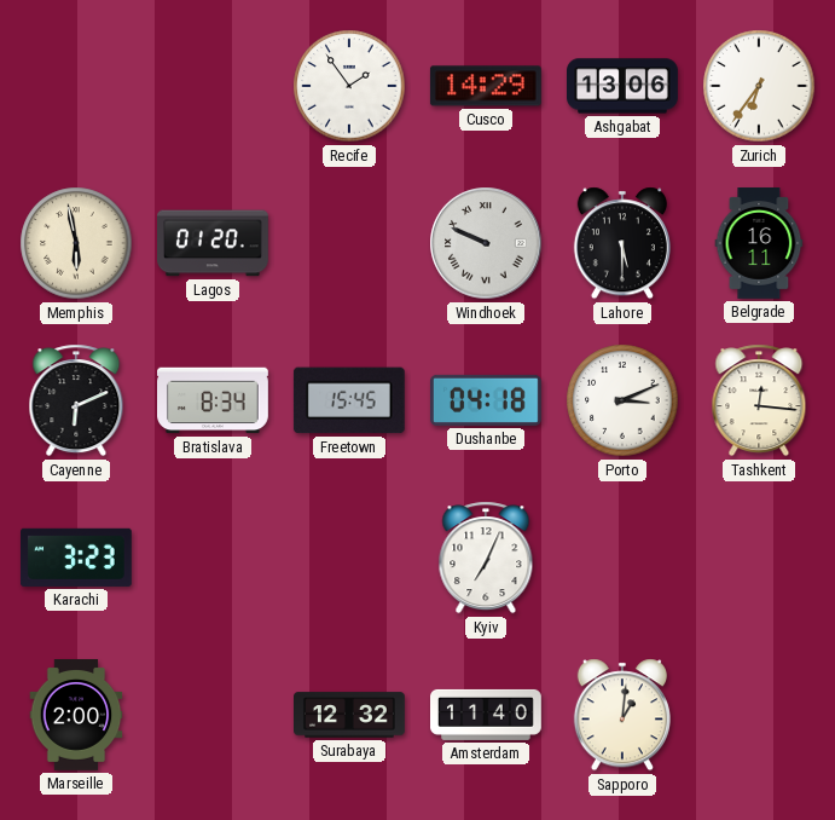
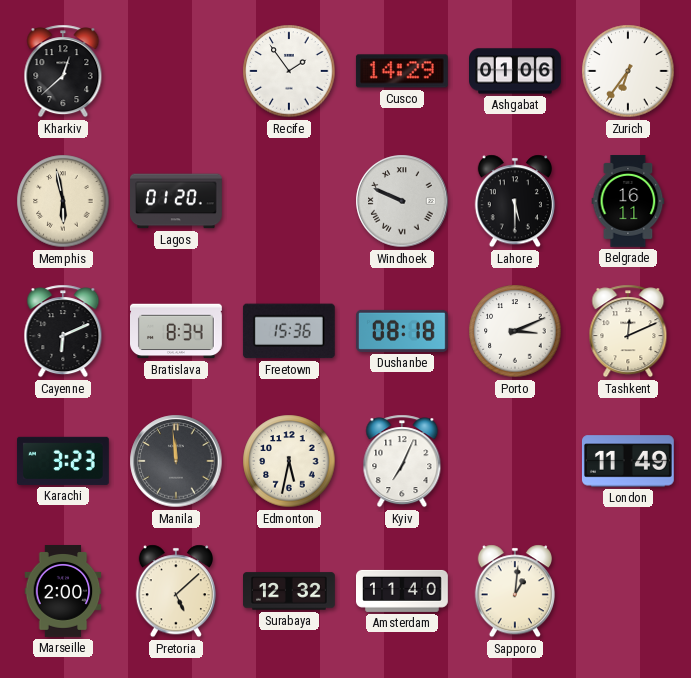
Kharkiv: none -> 12:38
Ashgabat: 13:06 -> 01:06
Freetown: 15:45 -> 15:36
Dushanbe: 04:18 -> 08:18
Tashkent: 12:16 -> 12:11
Manila: none -> 11:59
Edmonton: none -> 5:32
London: none -> 11:49
Pretoria: none -> 5:08
